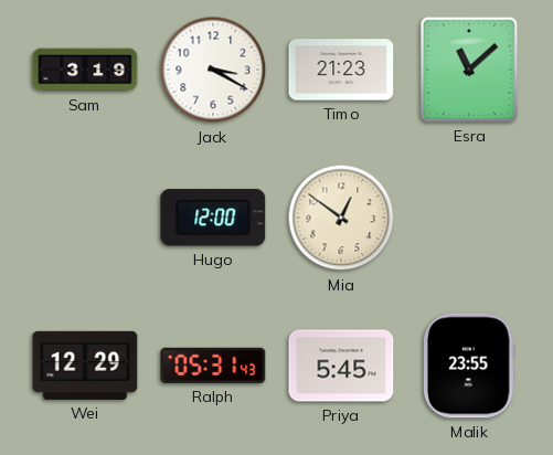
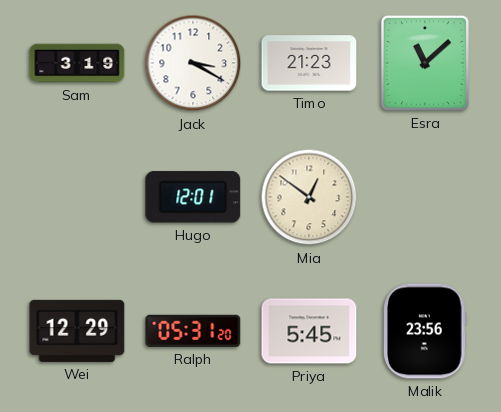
Hugo: 12:00 -> 12:01
Ralph: 05:31:43 -> 05:31:20
Malik: 23:55 -> 23:56
